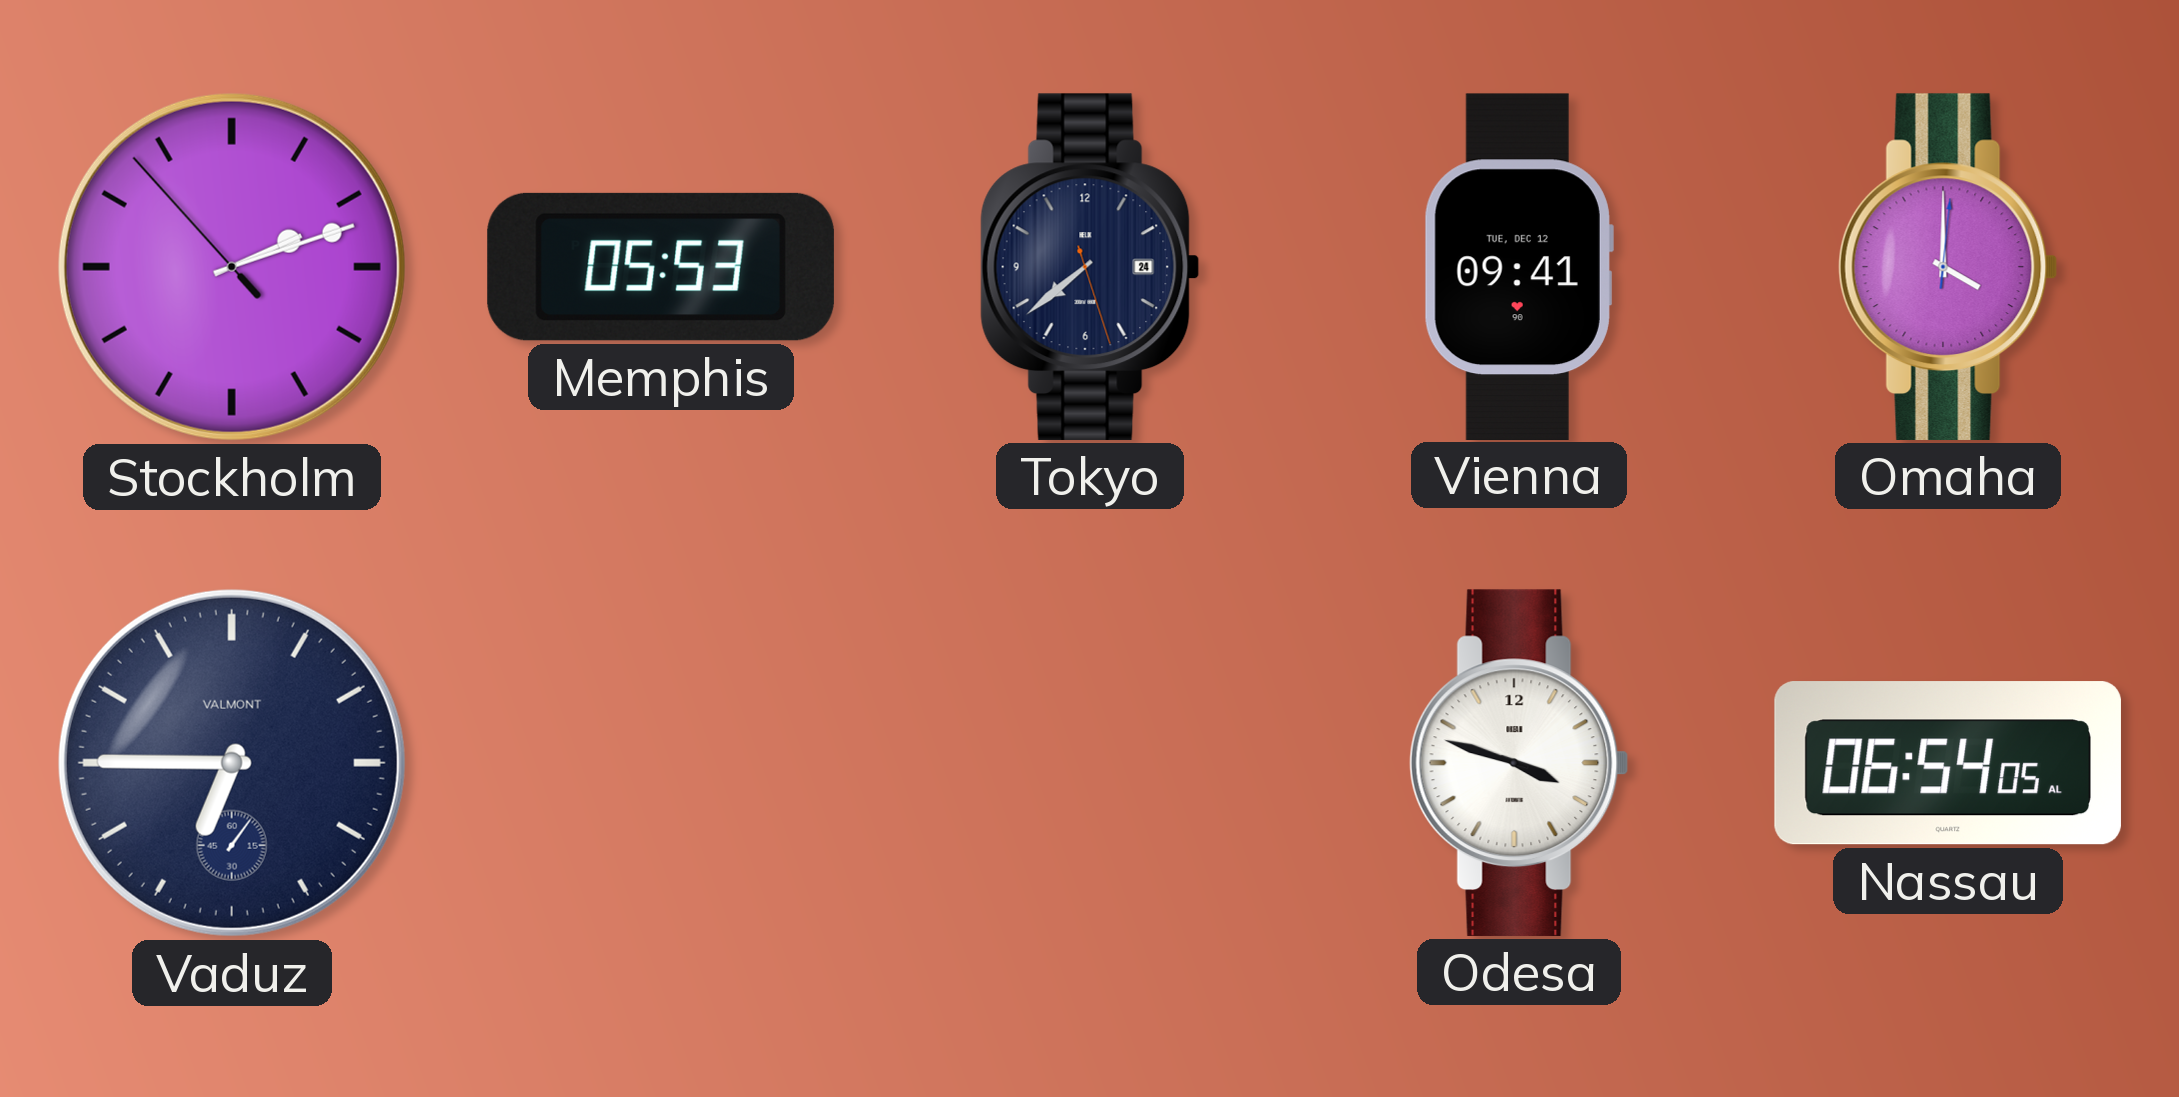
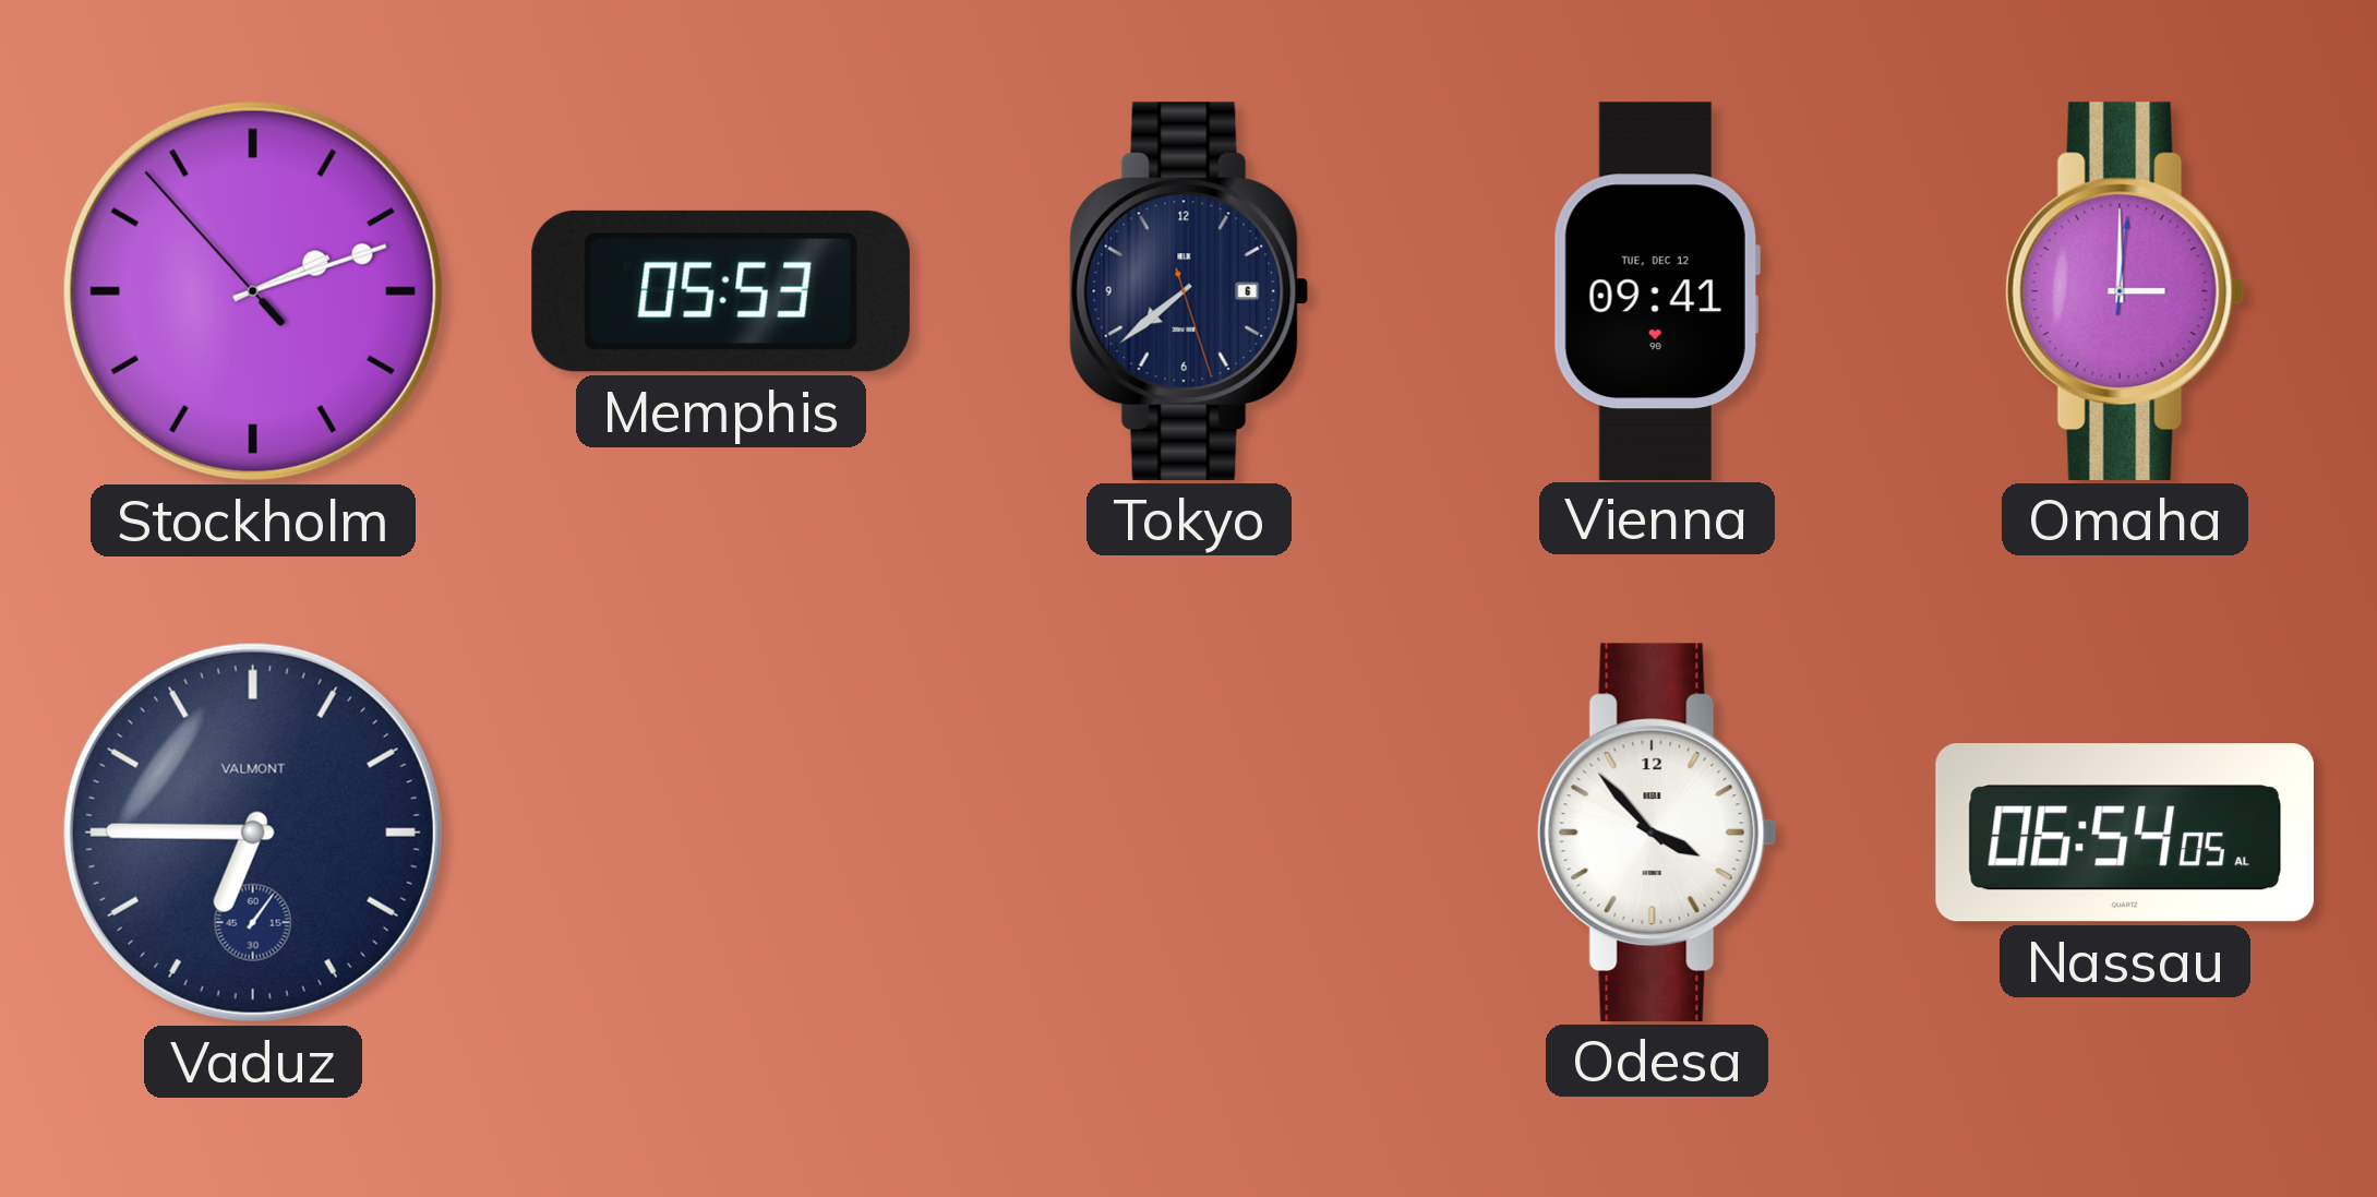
Tokyo date: 24 -> 6
Omaha: 4:00 -> 3:00
Odesa: 3:48 -> 3:53
